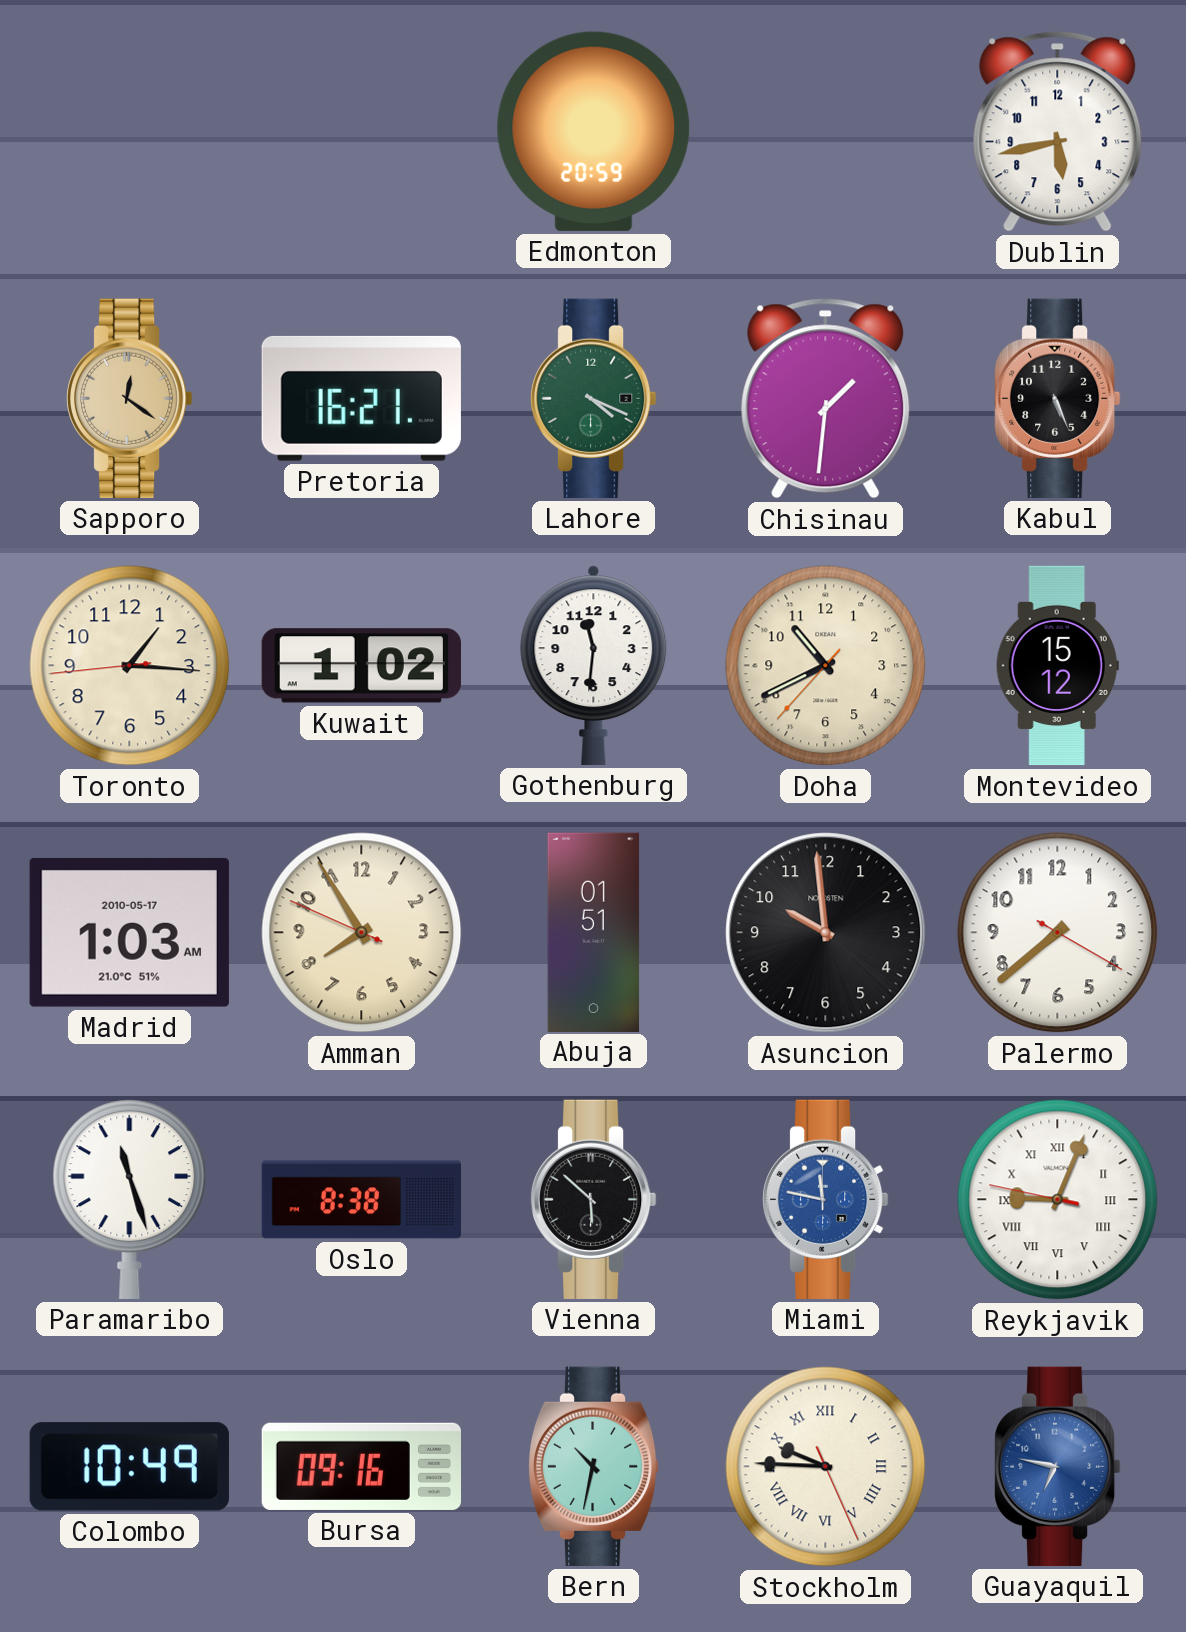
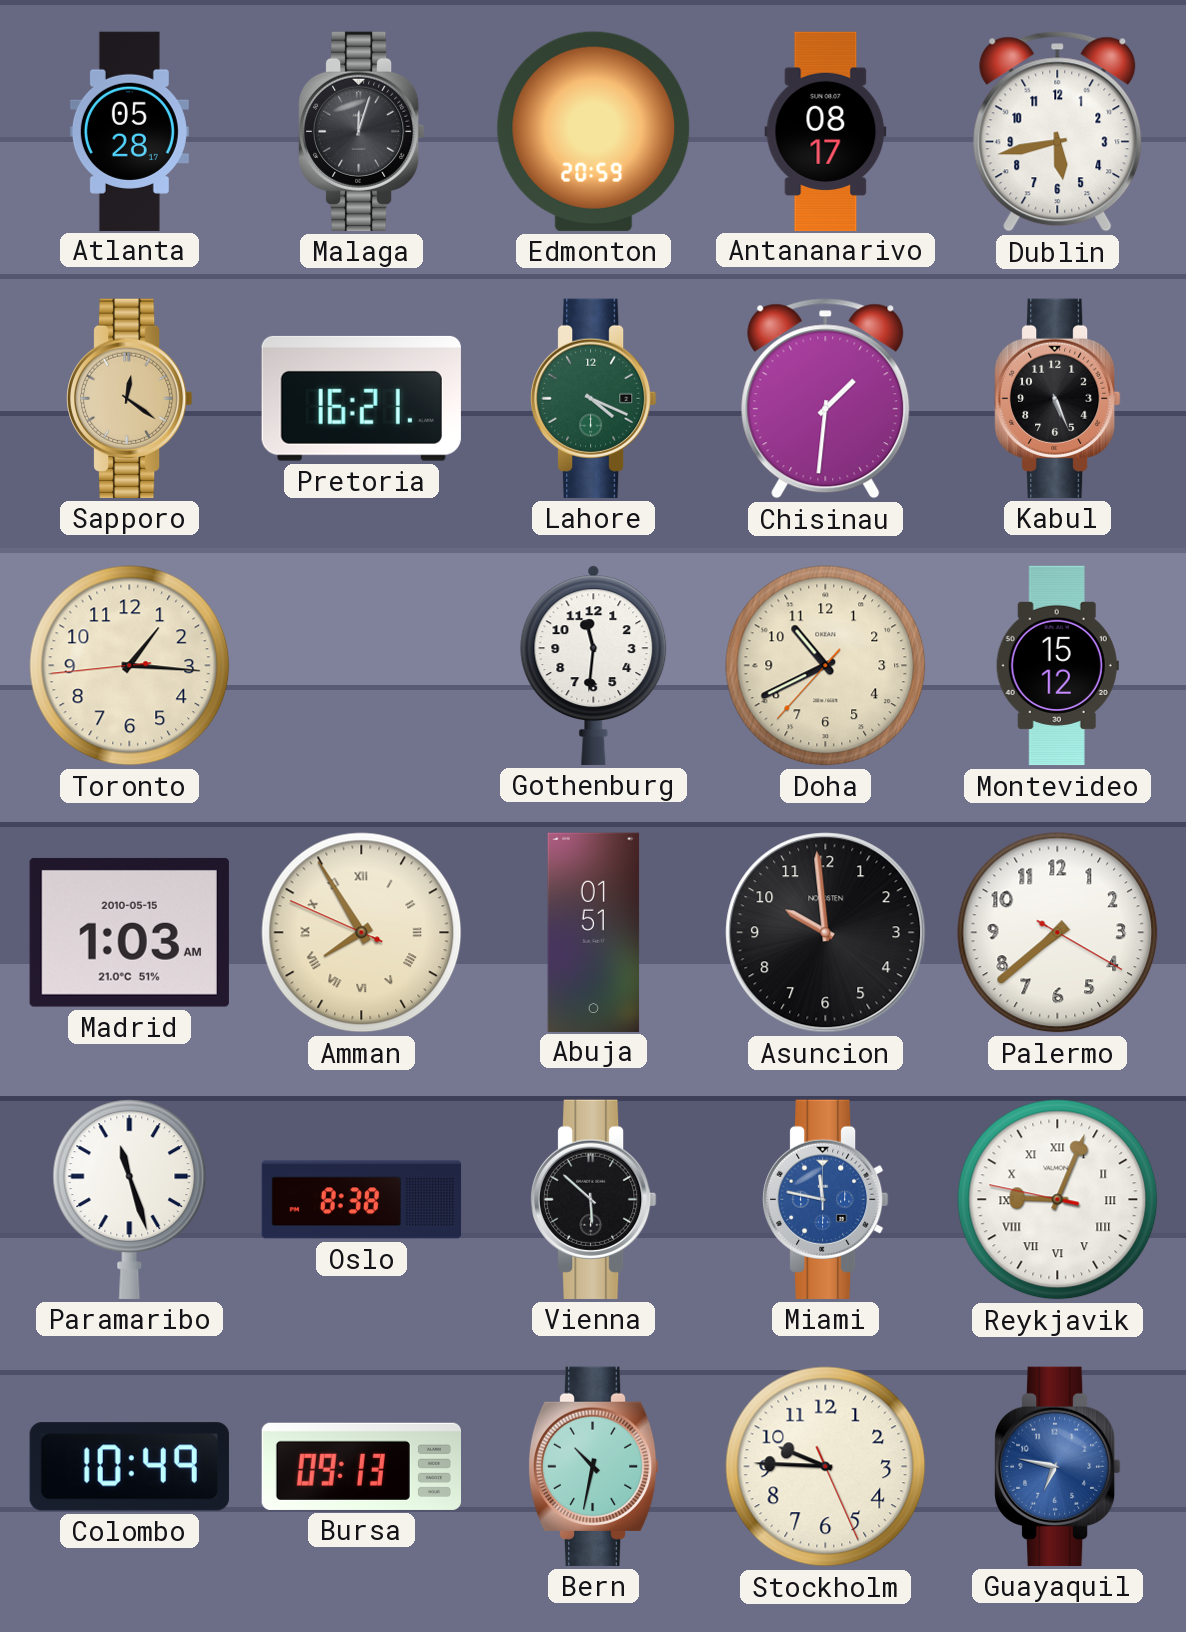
Atlanta: none -> 05:28
Malaga: none -> 12:03
Antananarivo: none -> 08:17
Kuwait: 1:02 -> none
Madrid date: 2010-05-17 -> 2010-05-15
Amman numerals: Arabic -> Roman
Bursa: 09:16 -> 09:13
Stockholm numerals: Roman -> Arabic
